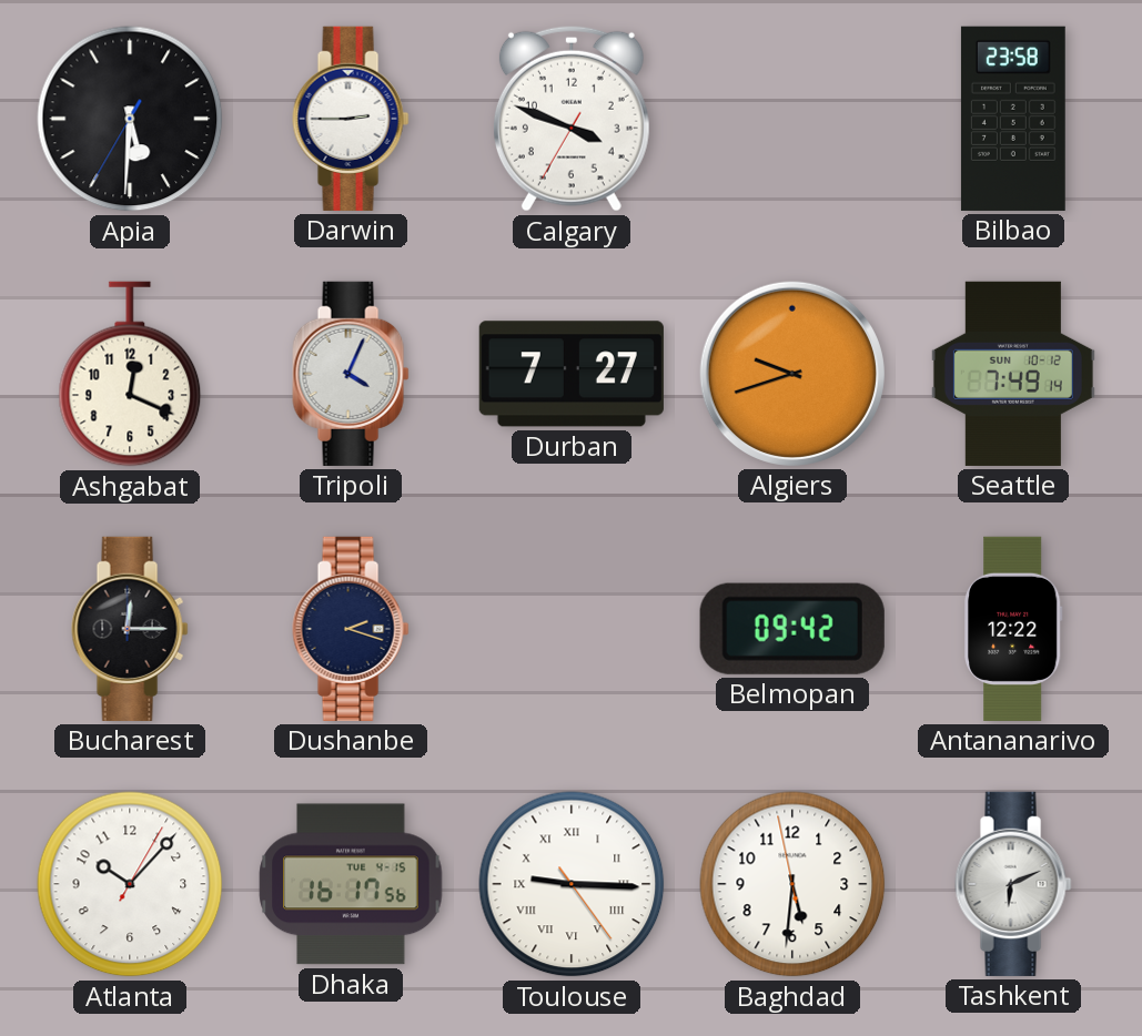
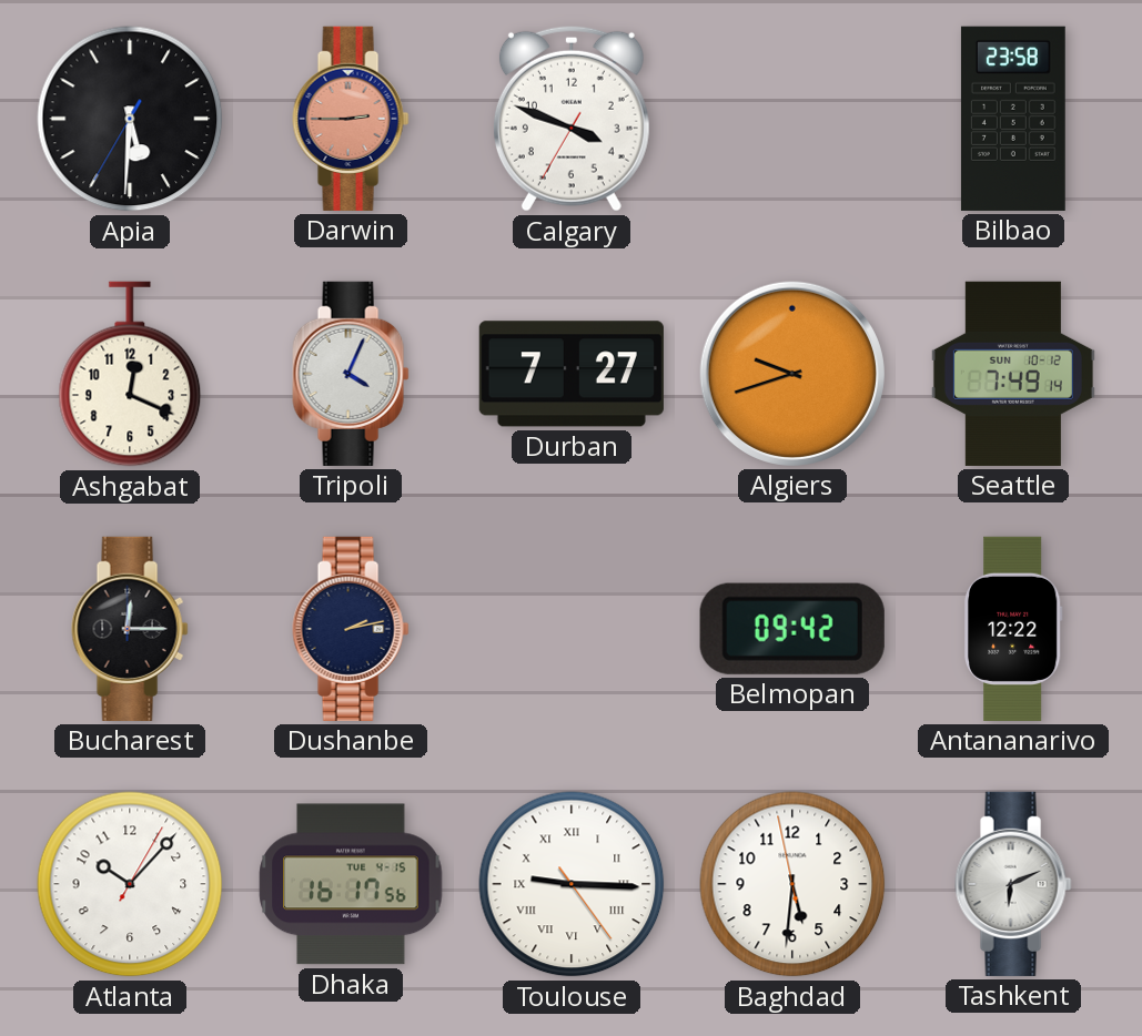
Darwin dial: white -> salmon
Dushanbe: 2:18 -> 2:13
